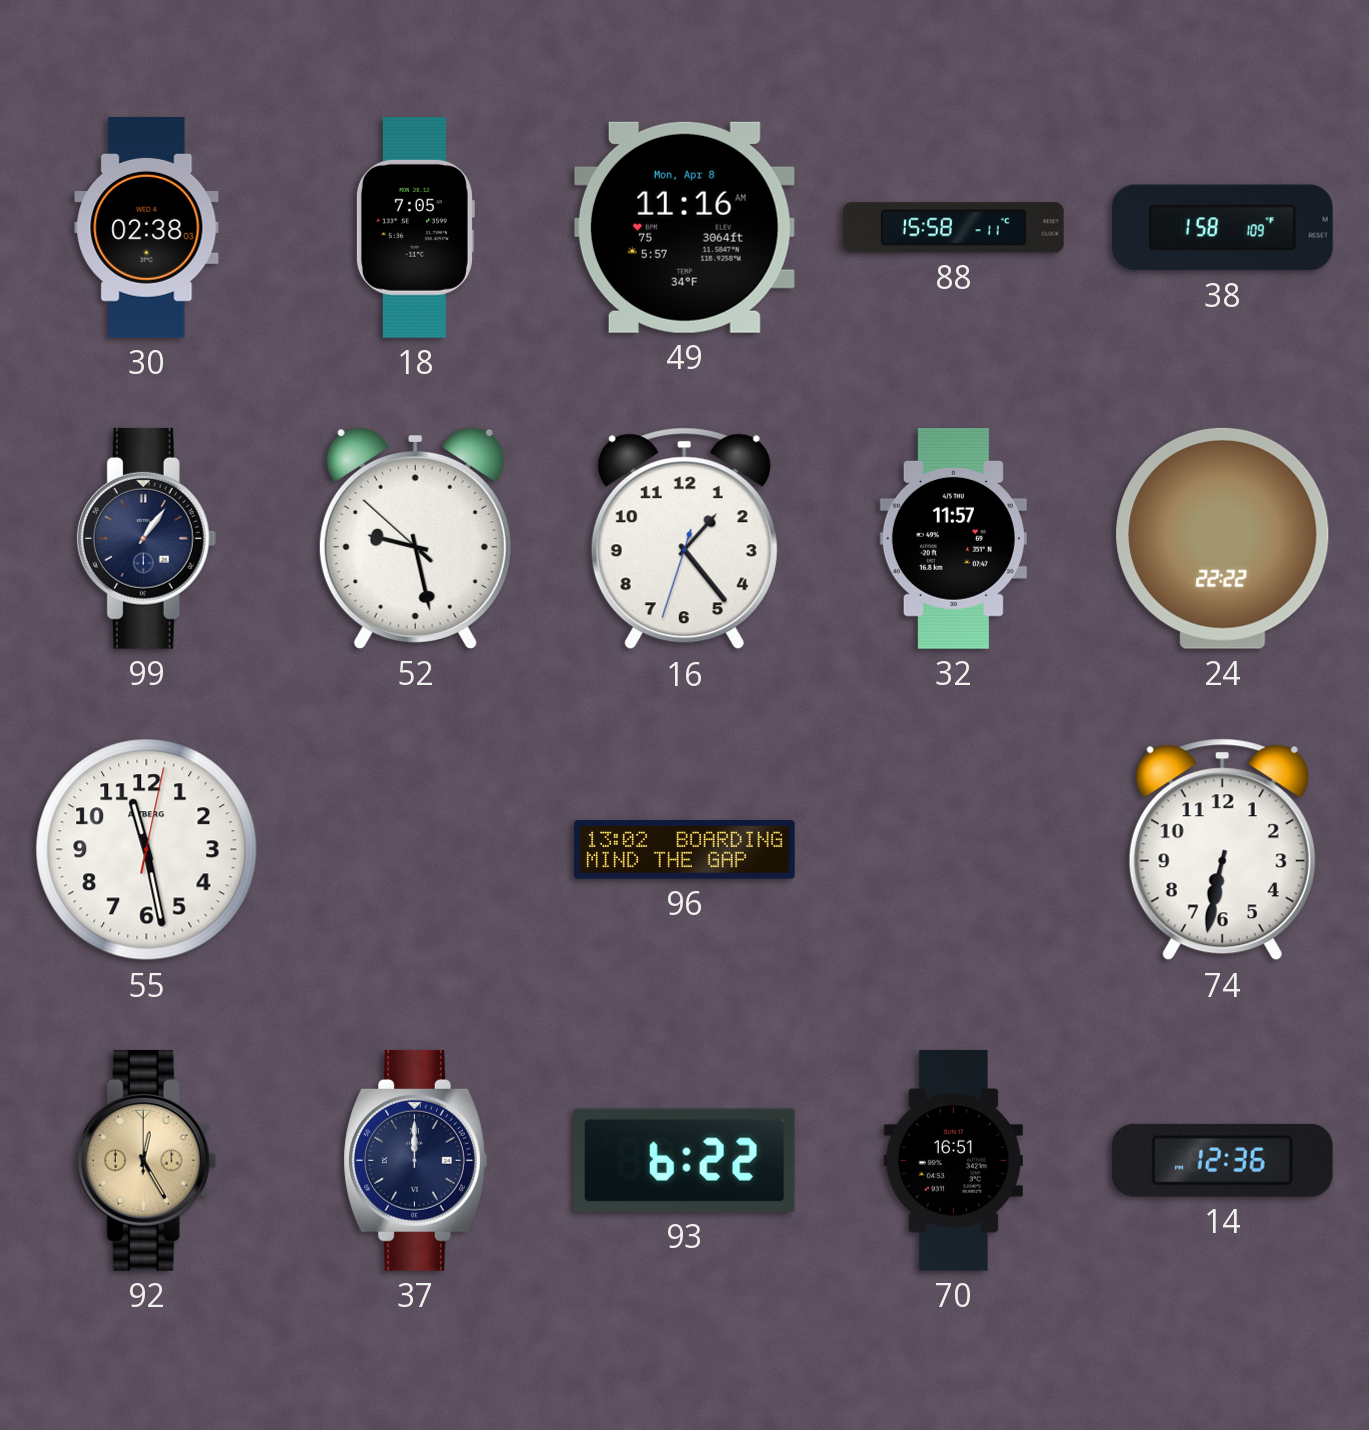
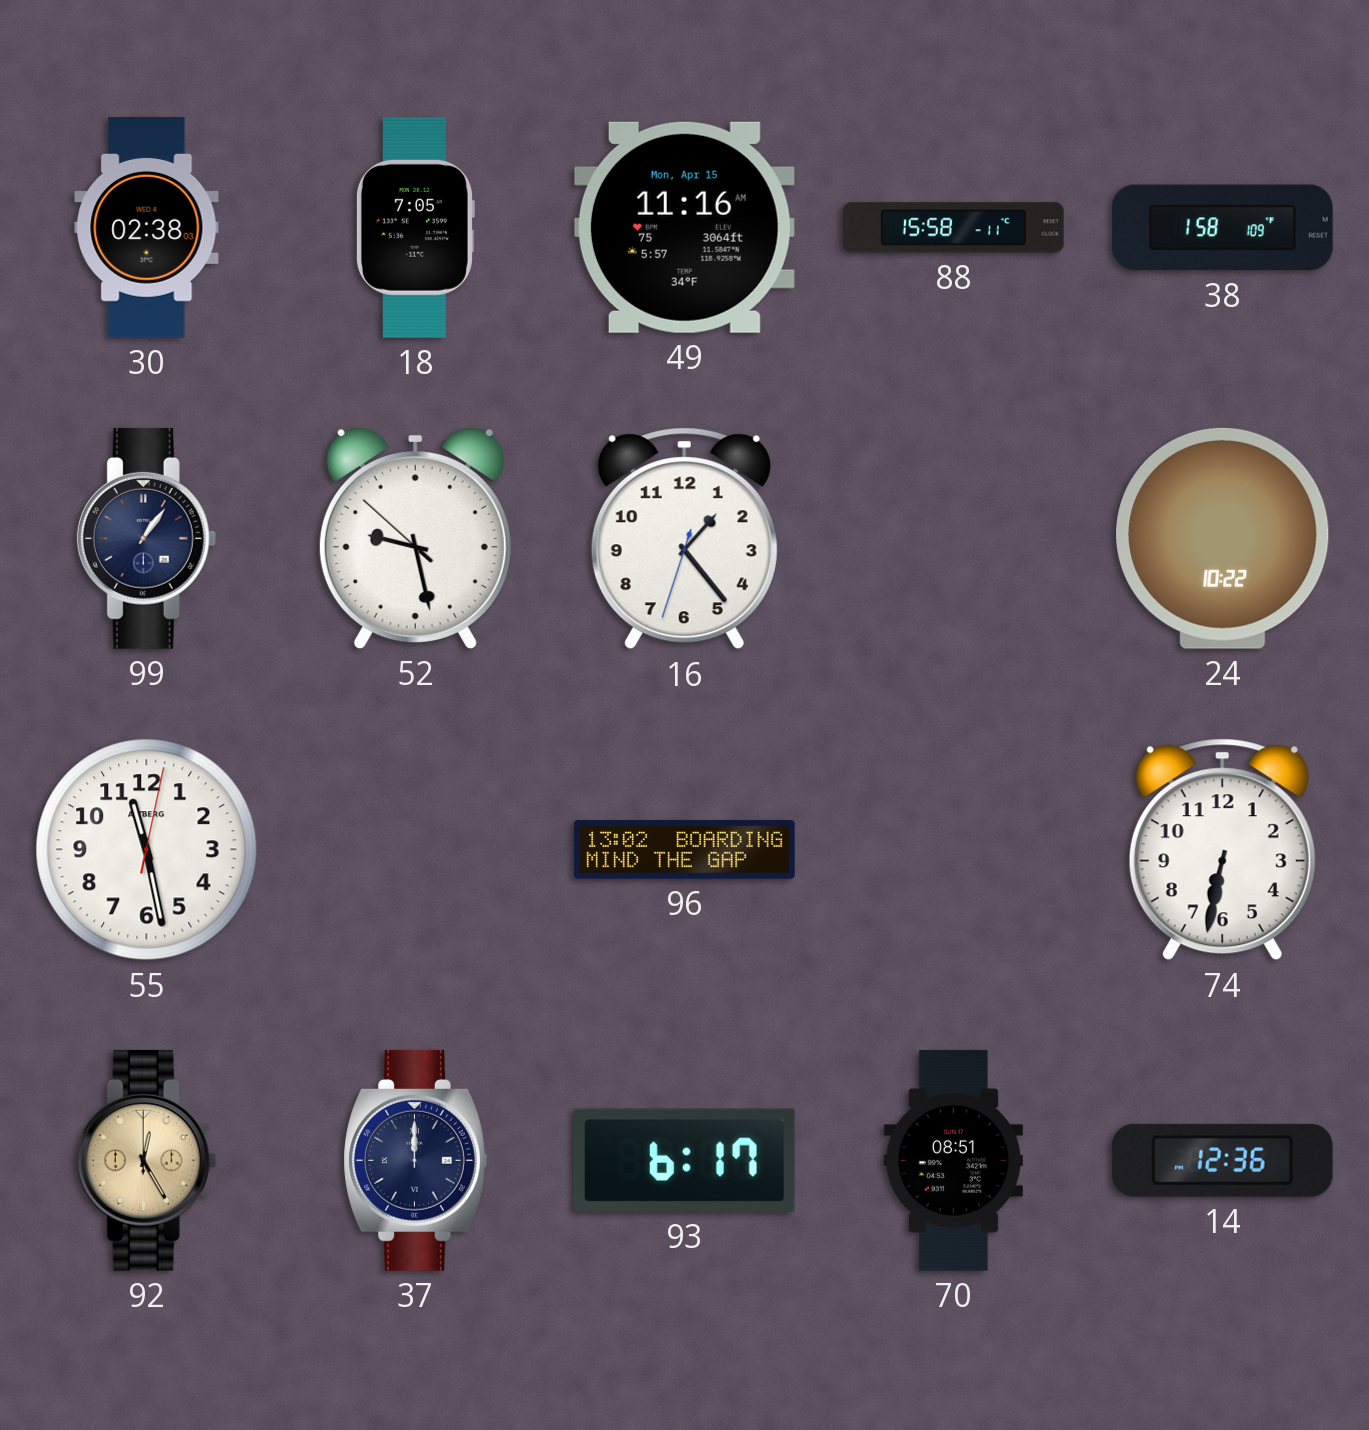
49 date: Mon, Apr 8 -> Mon, Apr 15
32: 11:57 -> none
24: 22:22 -> 10:22
93: 6:22 -> 6:17
70: 16:51 -> 08:51
